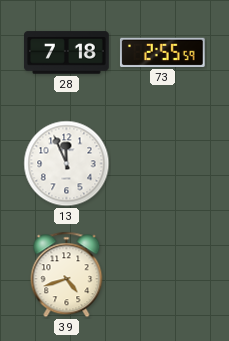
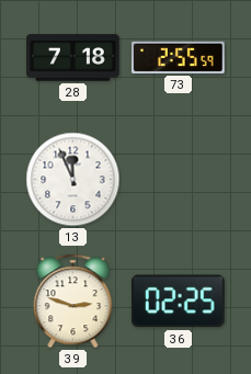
39: 4:42 -> 2:48
36: none -> 02:25
